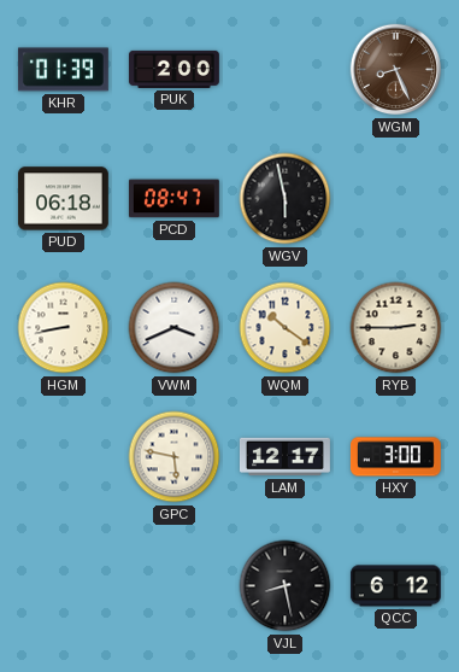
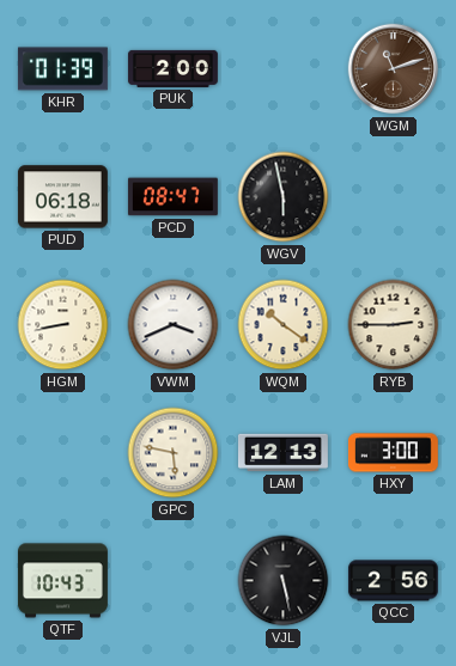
WGM: 8:26 -> 11:12
LAM: 12:17 -> 12:13
QTF: none -> 10:43
VJL: 8:28 -> 5:28
QCC: 6:12 -> 2:56
